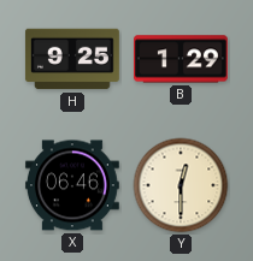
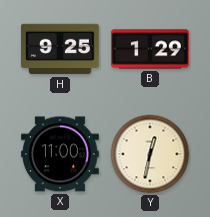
X: 06:46 -> 11:00
Y: 12:30 -> 12:32
